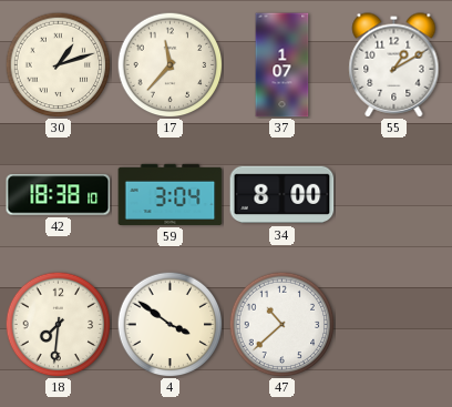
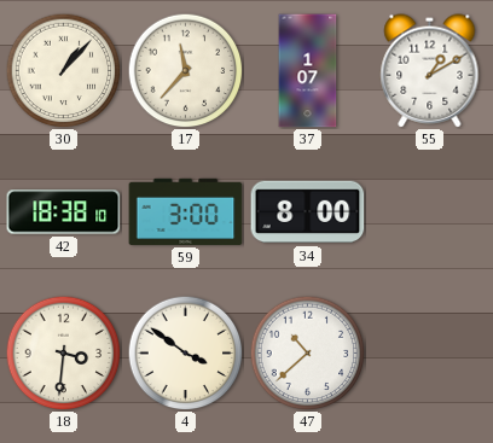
30: 1:12 -> 1:07
59: 3:04 -> 3:00
18: 7:31 -> 3:31
